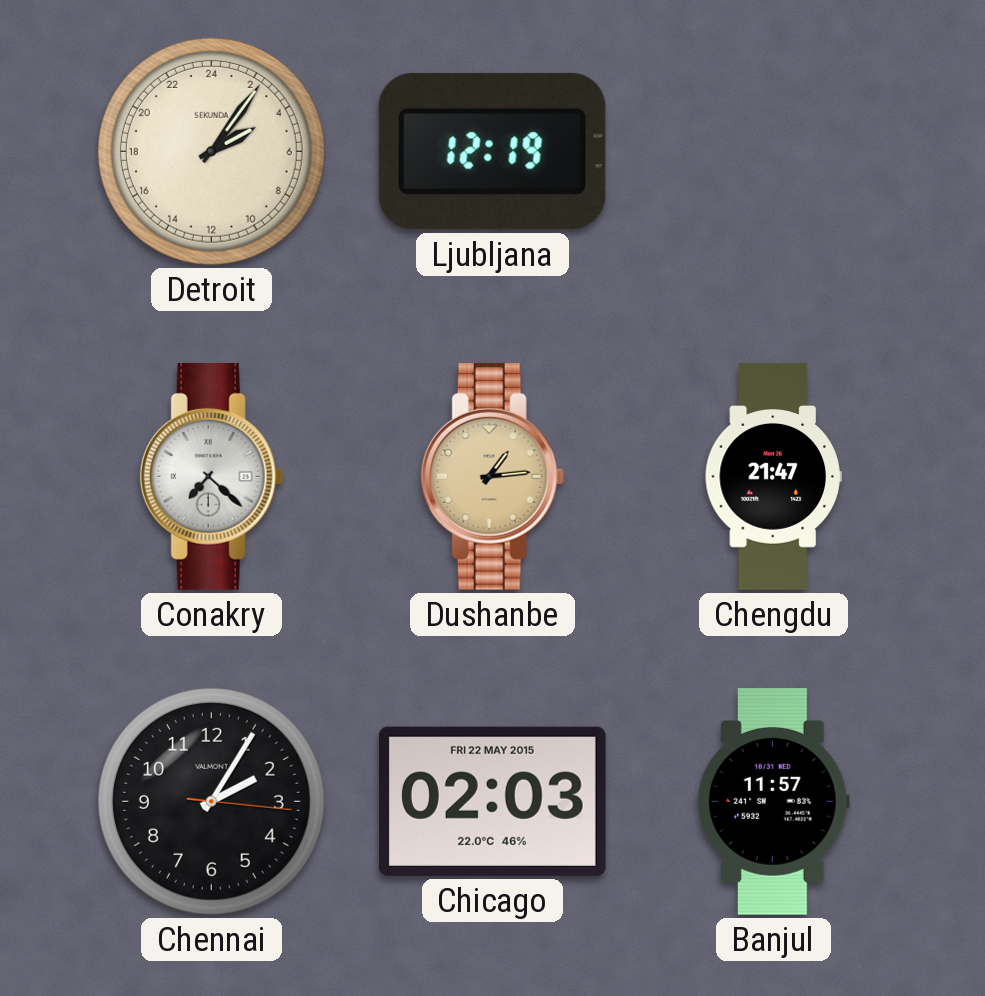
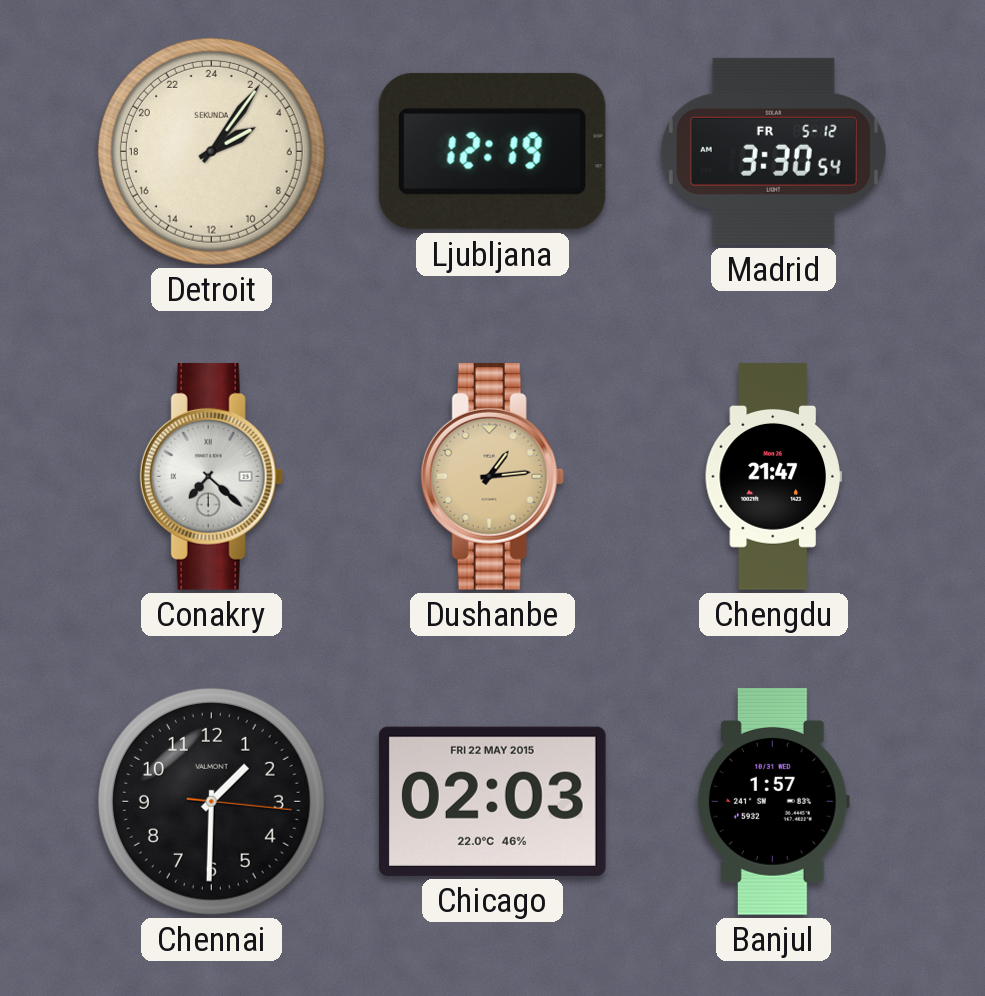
Madrid: none -> 3:30
Chennai: 2:05 -> 1:30
Banjul: 11:57 -> 1:57
